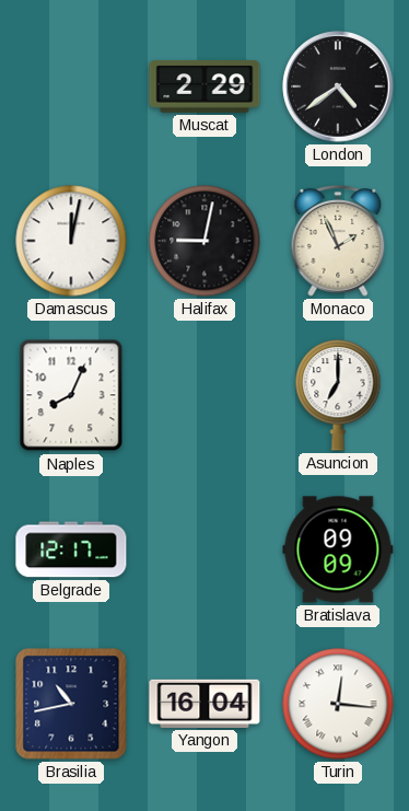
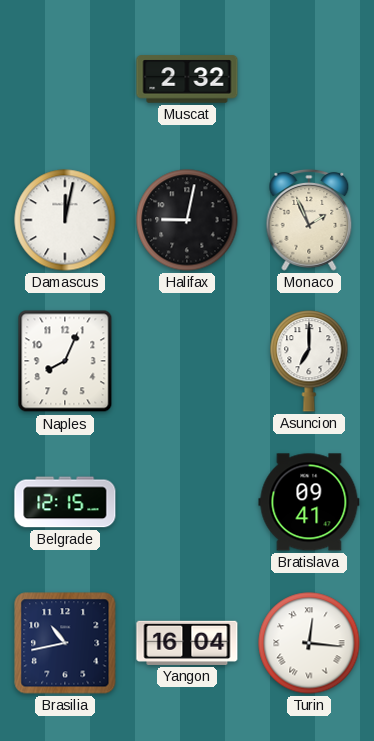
Muscat: 2:29 -> 2:32
London: 4:39 -> none
Belgrade: 12:17 -> 12:15
Bratislava: 09:09 -> 09:41
